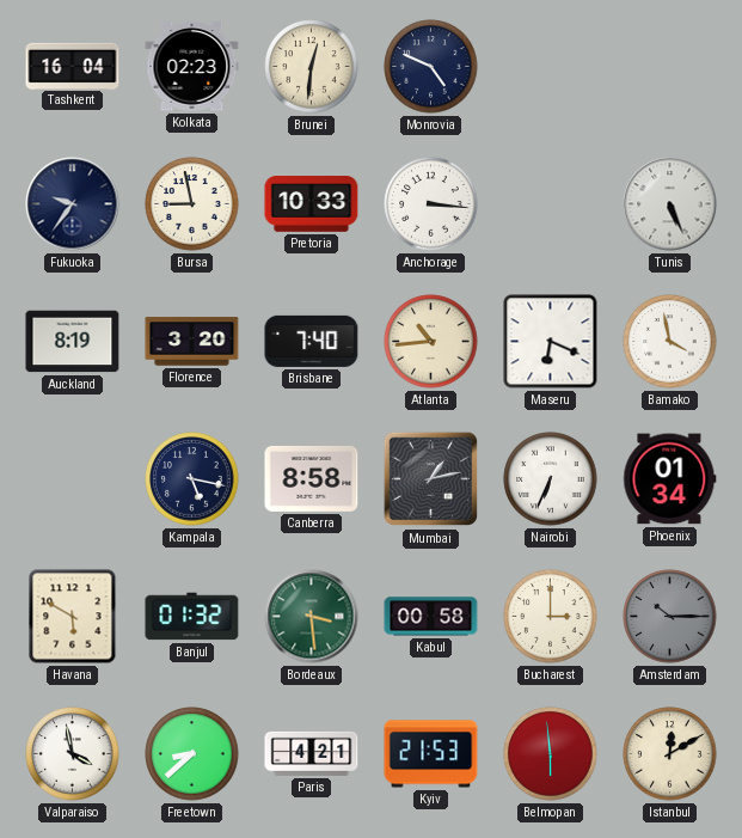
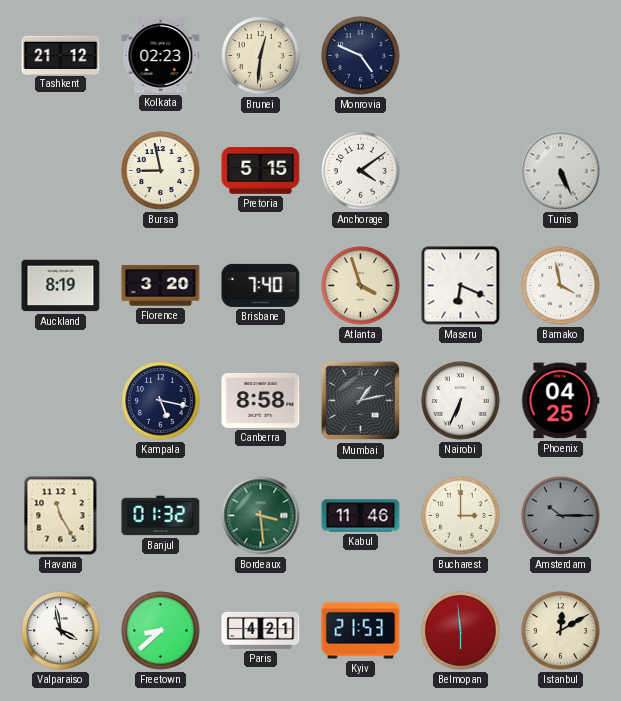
Tashkent: 16:04 -> 21:12
Fukuoka: 9:36 -> none
Pretoria: 10:33 -> 5:15
Anchorage: 3:16 -> 4:09
Atlanta: 10:44 -> 3:57
Phoenix: 01:34 -> 04:25
Havana: 5:50 -> 11:25
Kabul: 00:58 -> 11:46
